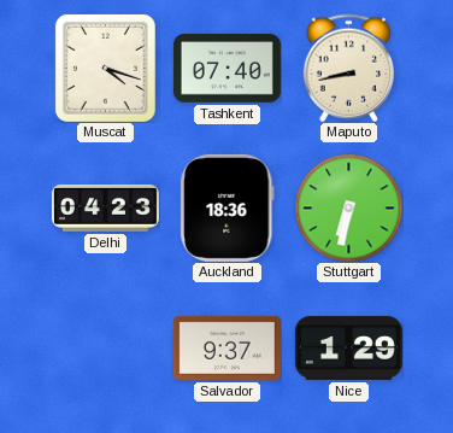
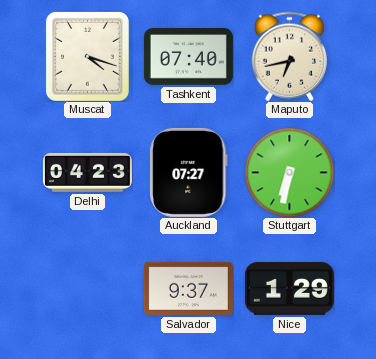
Maputo: 8:43 -> 6:43
Auckland: 18:36 -> 07:27
